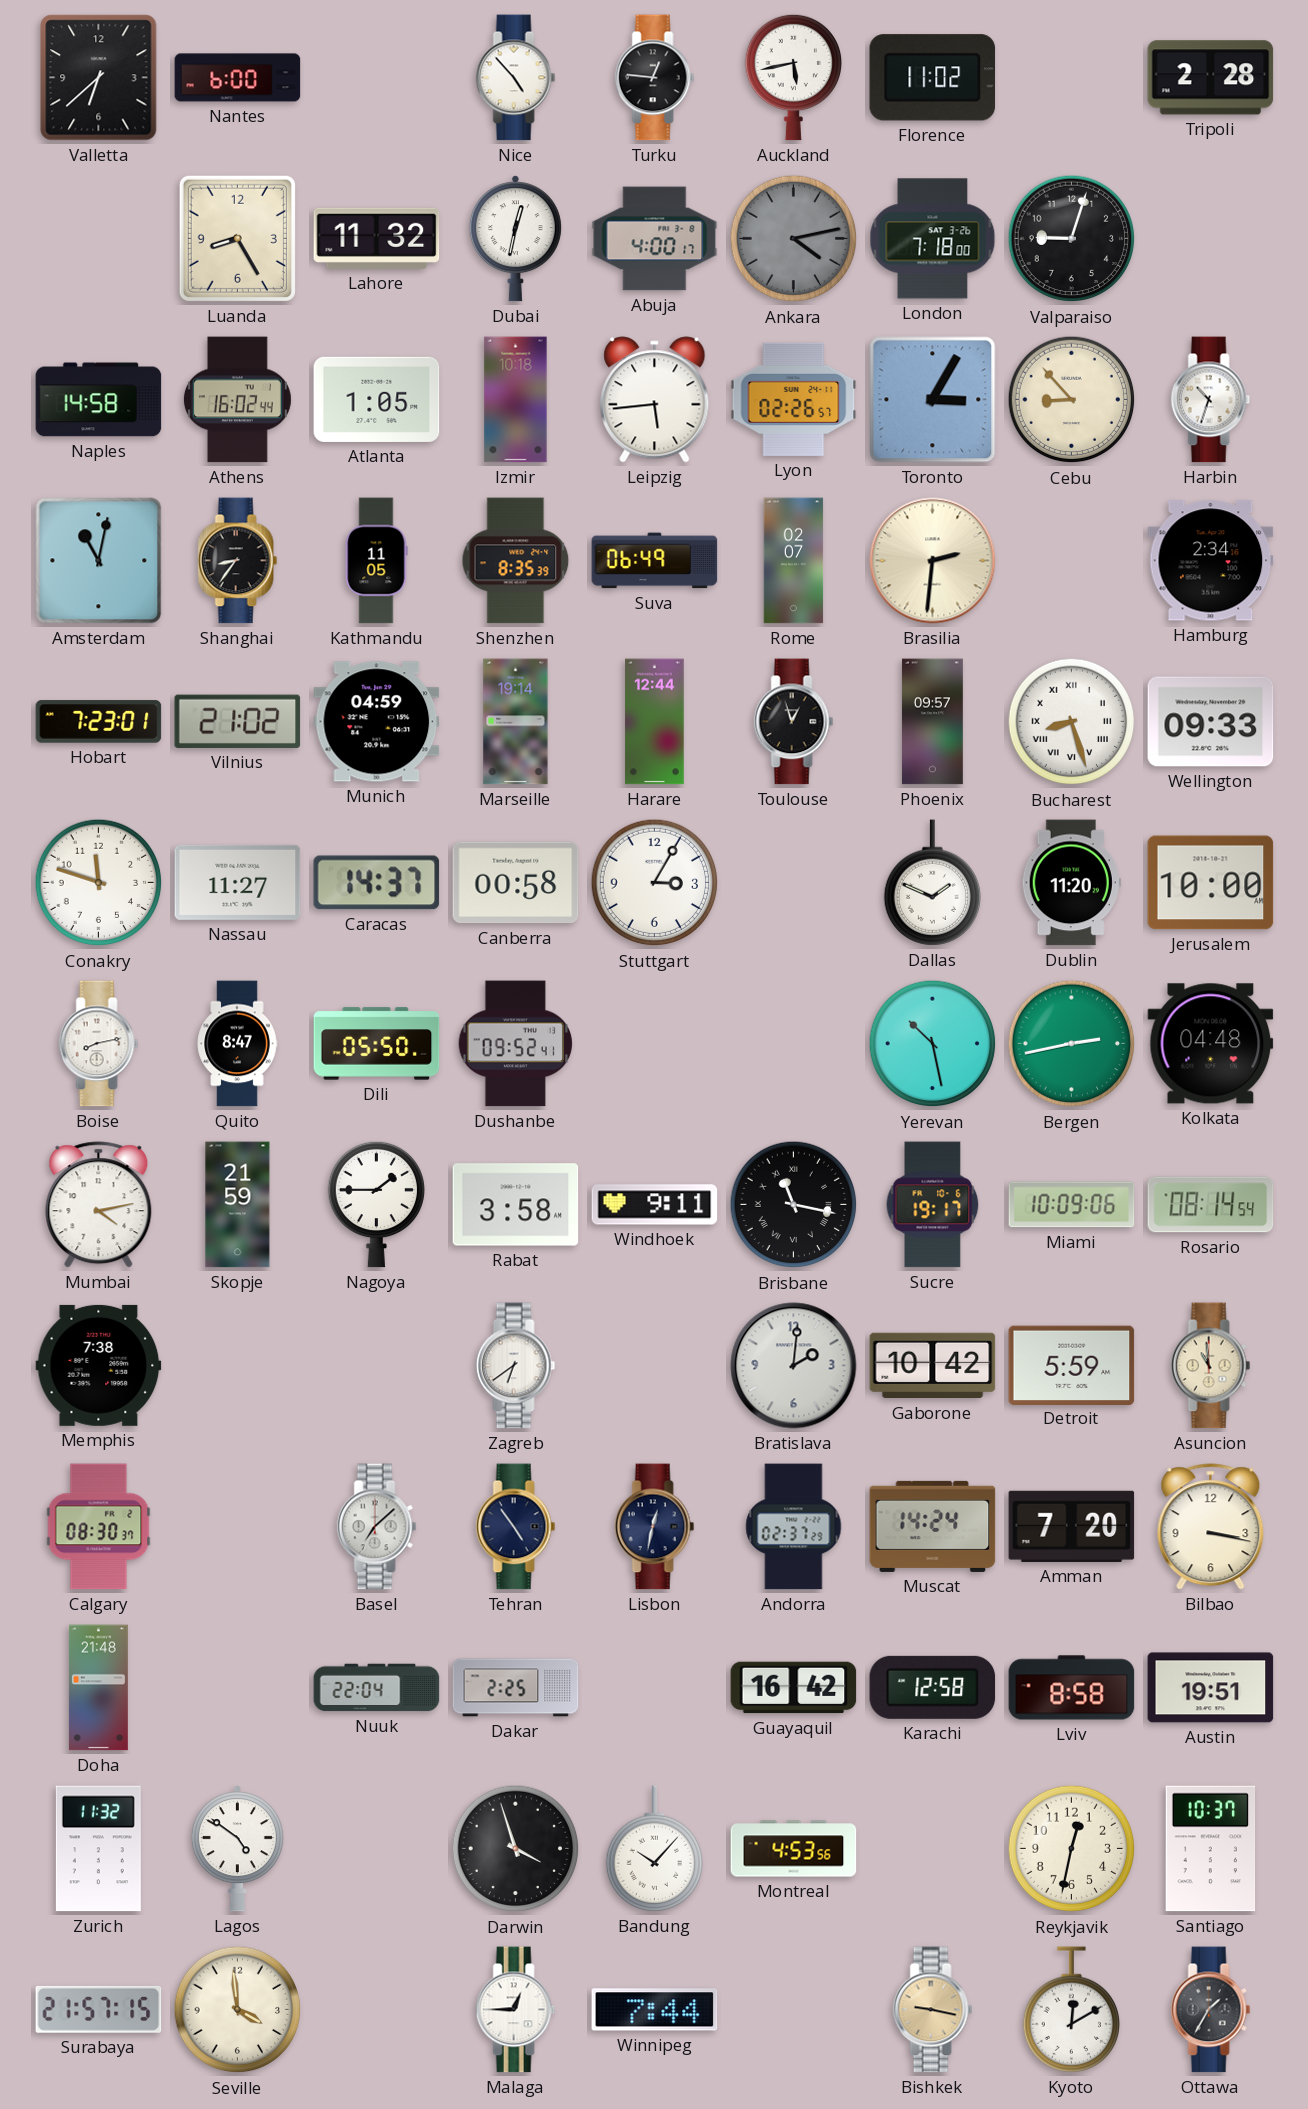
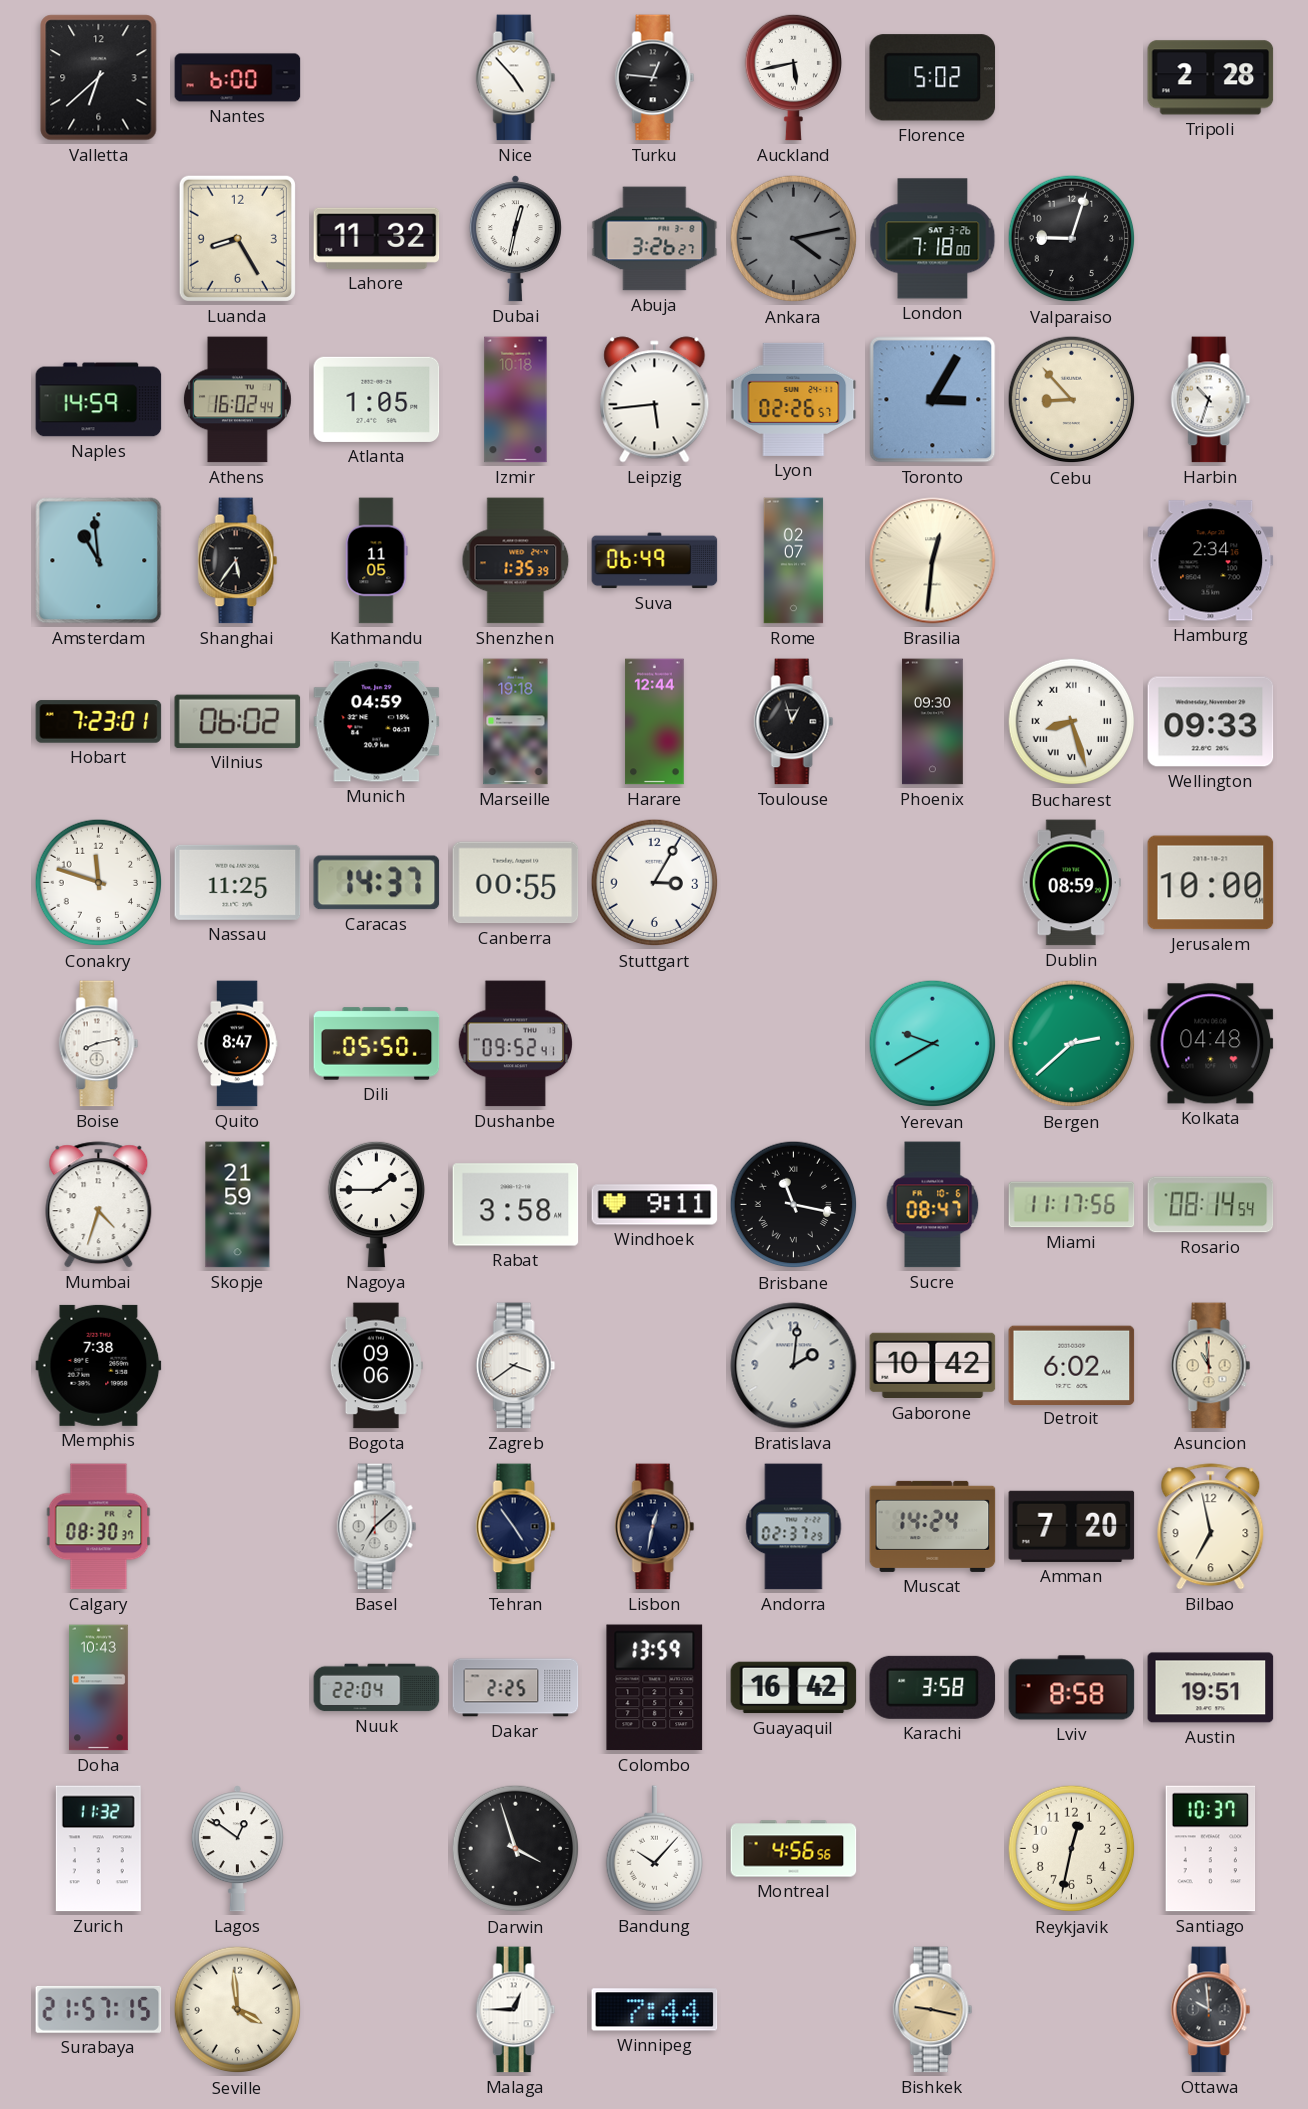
Florence: 11:02 -> 5:02
Abuja: 4:00 -> 3:26
Naples: 14:58 -> 14:59
Amsterdam: 11:02 -> 10:59
Shanghai: 8:36 -> 5:36
Shenzhen: 8:35 -> 1:35
Brasilia: 2:31 -> 12:31
Vilnius: 21:02 -> 06:02
Marseille: 19:14 -> 19:18
Phoenix: 09:57 -> 09:30
Nassau: 11:27 -> 11:25
Canberra: 00:58 -> 00:55
Dallas: 1:49 -> none
Dublin: 11:20 -> 08:59
Yerevan: 10:28 -> 9:40
Bergen: 2:43 -> 2:38
Mumbai: 4:13 -> 4:33
Sucre: 19:17 -> 08:47
Miami: 10:09 -> 11:17
Bogota: none -> 09:06
Zagreb: 6:39 -> 3:39
Detroit: 5:59 -> 6:02
Bilbao: 3:17 -> 6:58
Doha: 21:48 -> 10:43
Colombo: none -> 13:59
Karachi: 12:58 -> 3:58
Lagos: 4:51 -> 12:51
Montreal: 4:53 -> 4:56
Kyoto: 12:10 -> none
Ottawa: 1:35 -> 9:59
